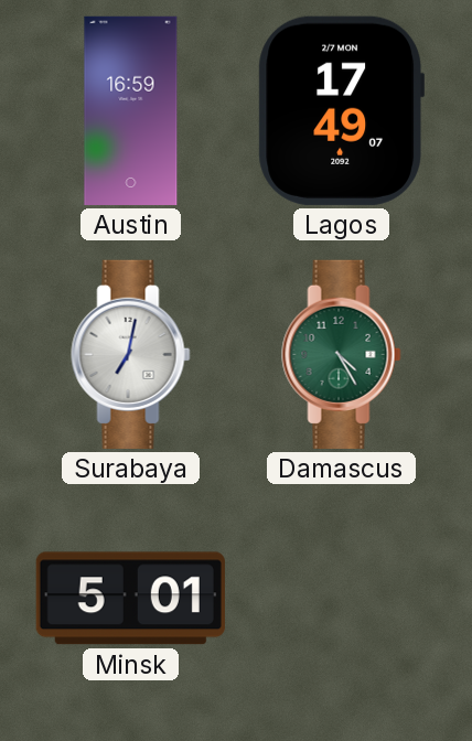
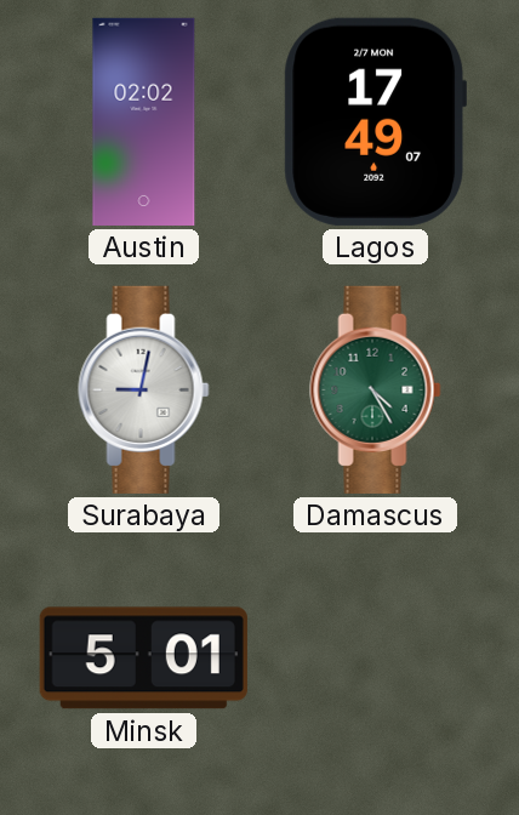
Austin: 16:59 -> 02:02
Surabaya: 7:02 -> 9:02
